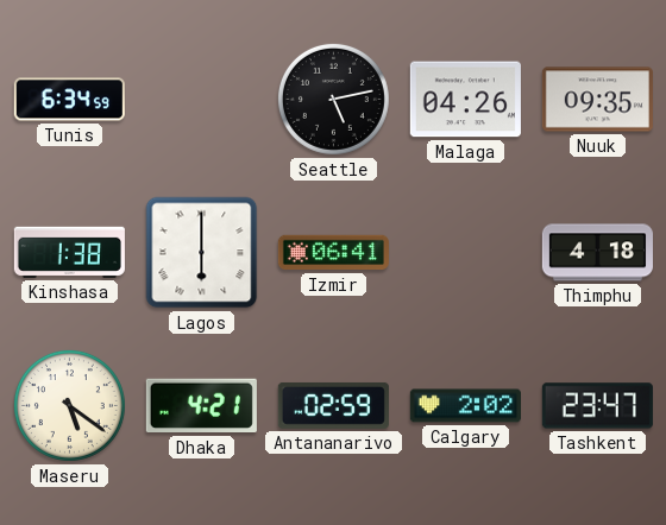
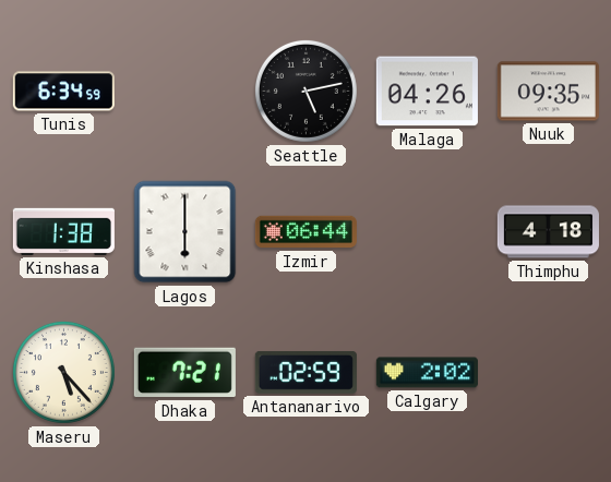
Izmir: 06:41 -> 06:44
Maseru: 5:21 -> 5:23
Dhaka: 4:21 -> 7:21
Tashkent: 23:47 -> none
